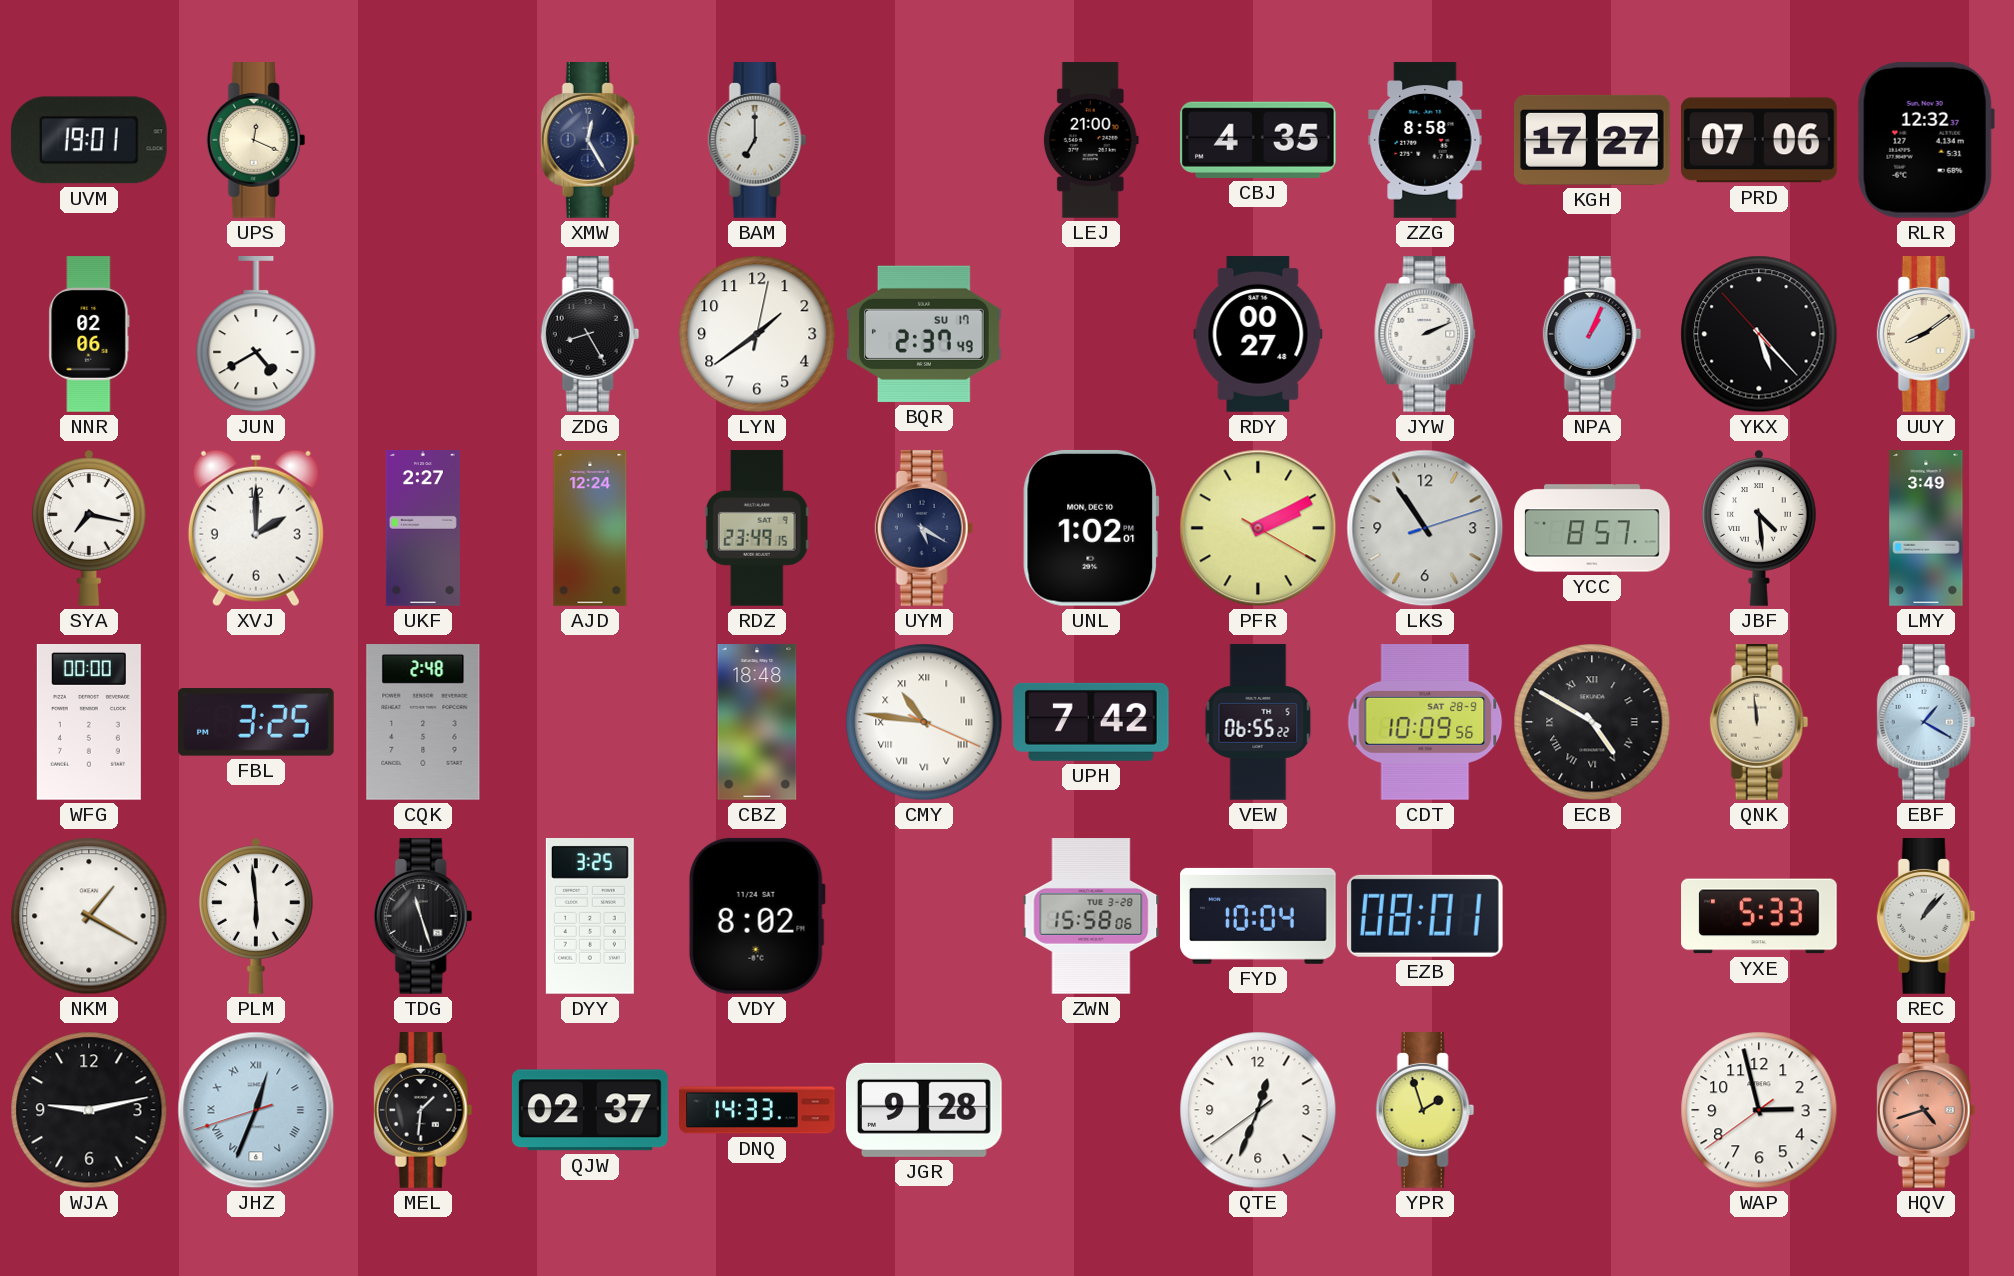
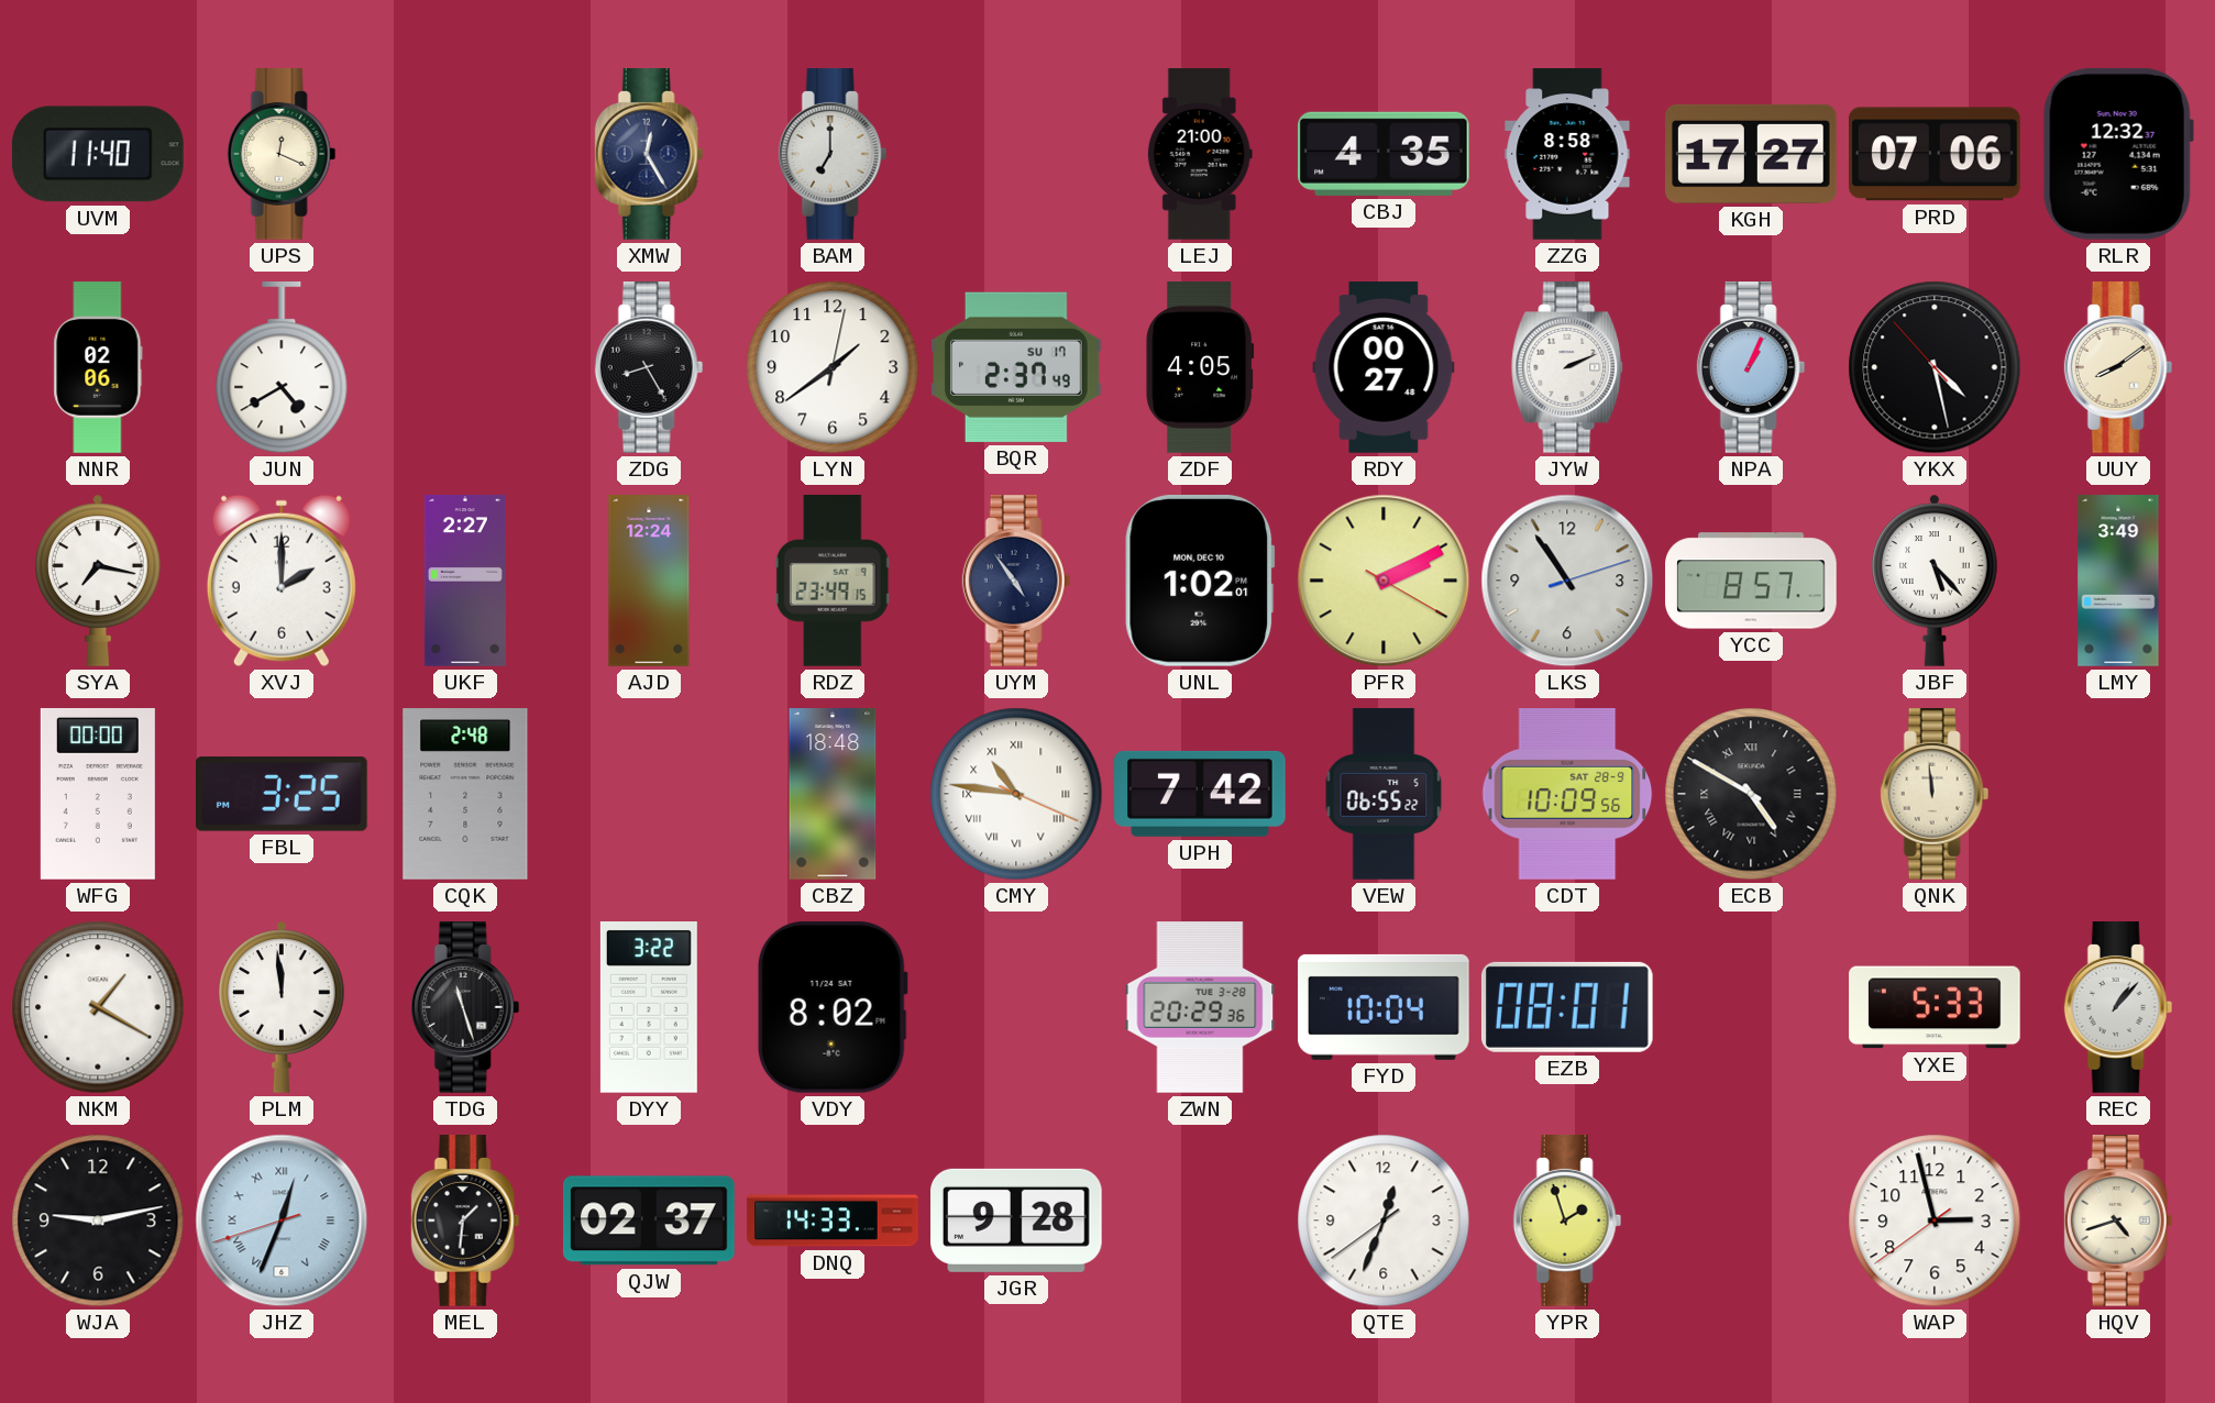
UVM: 19:01 -> 11:40
ZDF: none -> 4:05
YKX: 5:22 -> 4:27
UYM: 5:20 -> 4:54
JBF: 4:29 -> 5:23
EBF: 1:20 -> none
PLM: 5:59 -> 11:59
DYY: 3:25 -> 3:22
ZWN: 15:58 -> 20:29
HQV dial: salmon -> cream
